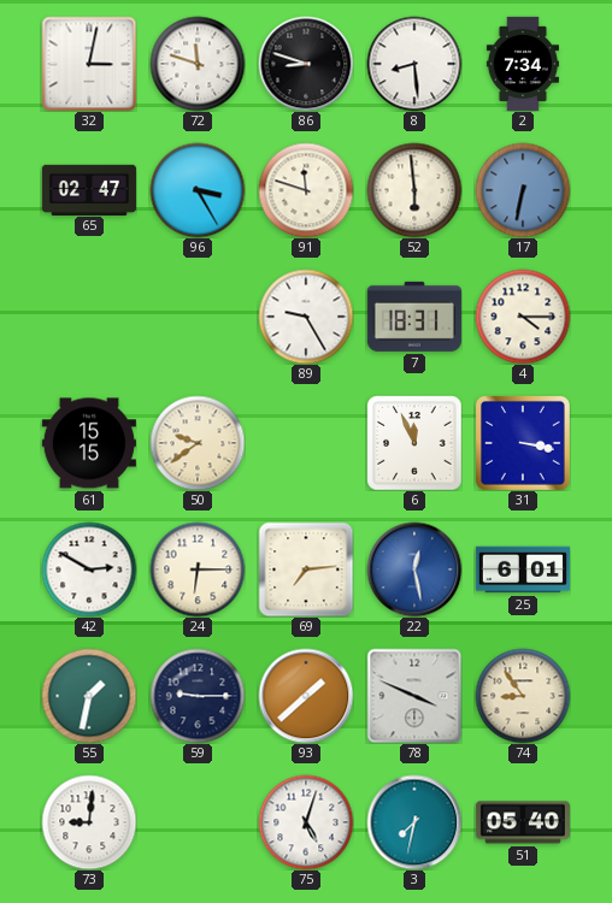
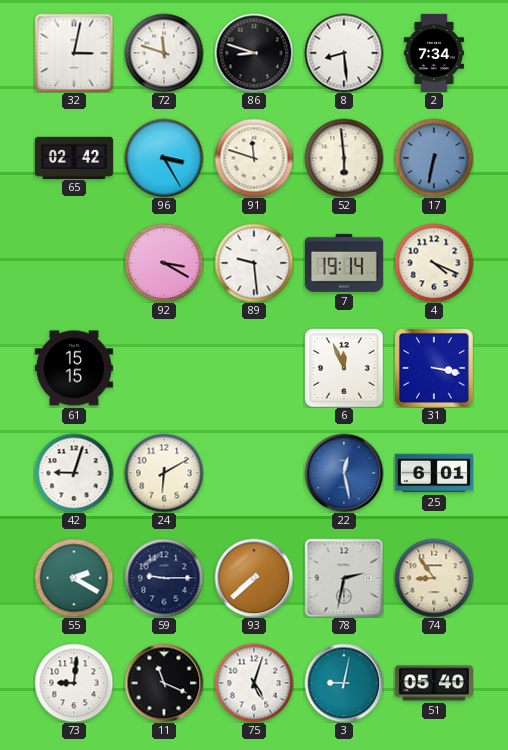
65: 02:47 -> 02:42
92: none -> 3:20
89: 9:25 -> 9:29
7: 18:31 -> 19:14
4: 4:15 -> 4:19
50: 9:39 -> none
42: 2:50 -> 9:03
24: 6:15 -> 6:10
69: 7:14 -> none
55: 1:32 -> 2:20
93: 1:38 -> 7:38
78: 3:49 -> 2:32
11: none -> 11:19
3: 7:32 -> 9:02
